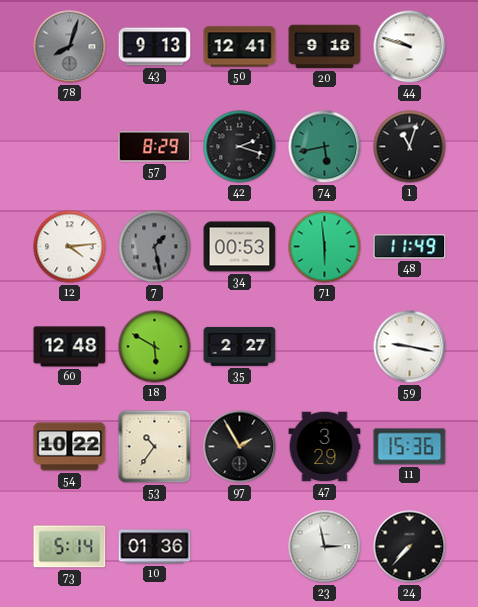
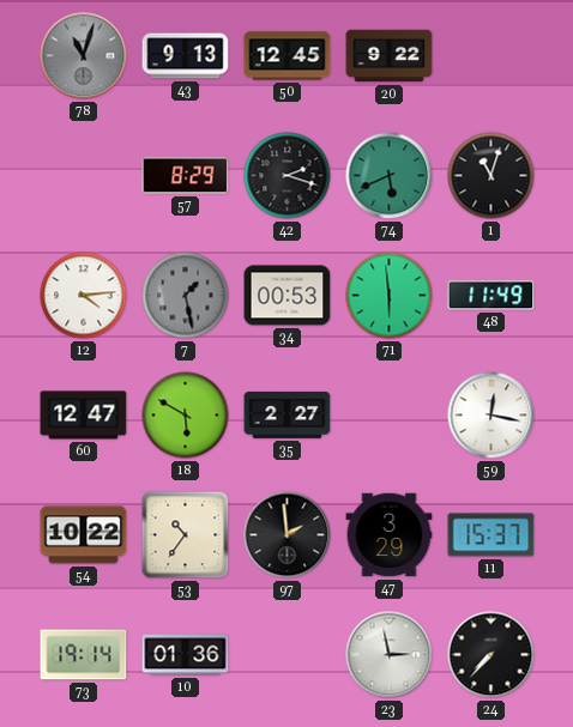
78: 8:03 -> 11:03
50: 12:41 -> 12:45
20: 9:18 -> 9:22
44: 9:48 -> none
74: 5:43 -> 5:41
60: 12:48 -> 12:47
59: 9:17 -> 12:17
97: 1:55 -> 1:59
11: 15:36 -> 15:37
73: 5:14 -> 19:14
